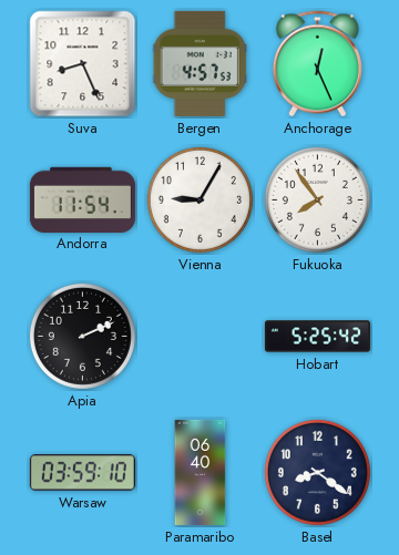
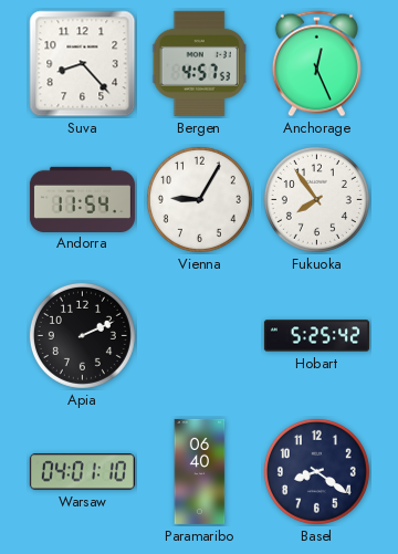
Suva: 8:26 -> 8:23
Warsaw: 03:59 -> 04:01
